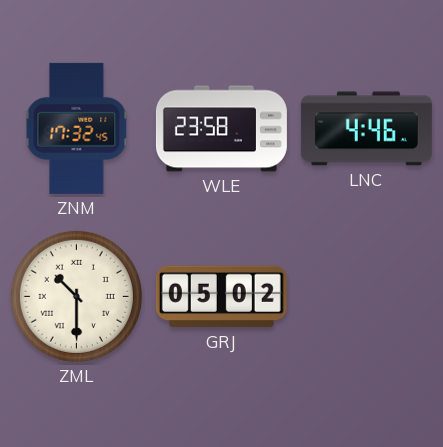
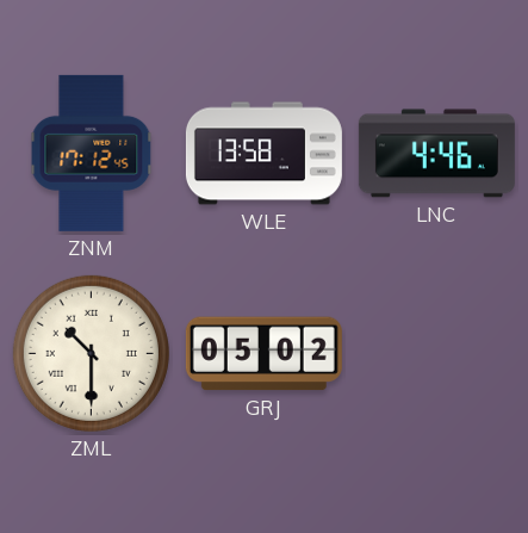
ZNM: 17:32 -> 17:12
WLE: 23:58 -> 13:58
